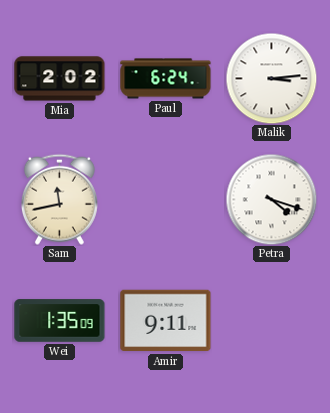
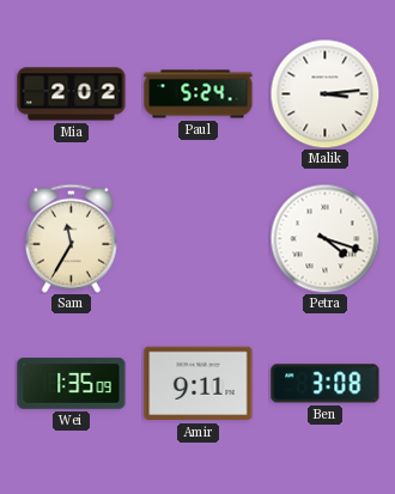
Paul: 6:24 -> 5:24
Sam: 11:43 -> 11:35
Ben: none -> 3:08
